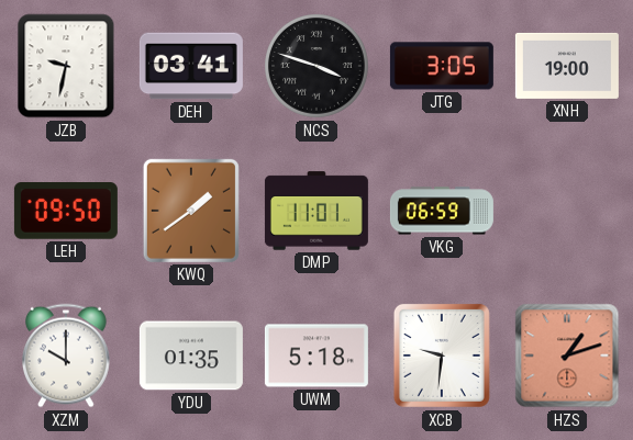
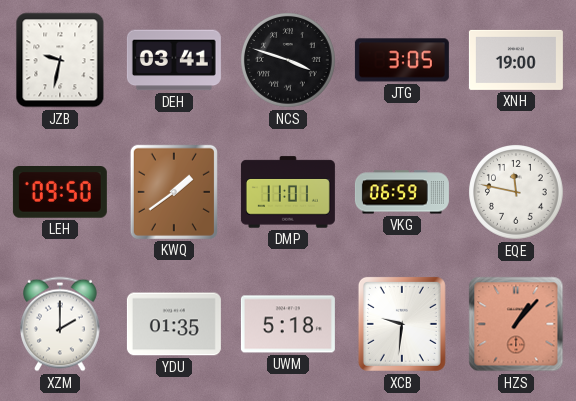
EQE: none -> 11:47
XZM: 10:00 -> 2:00
HZS: 1:12 -> 1:07
